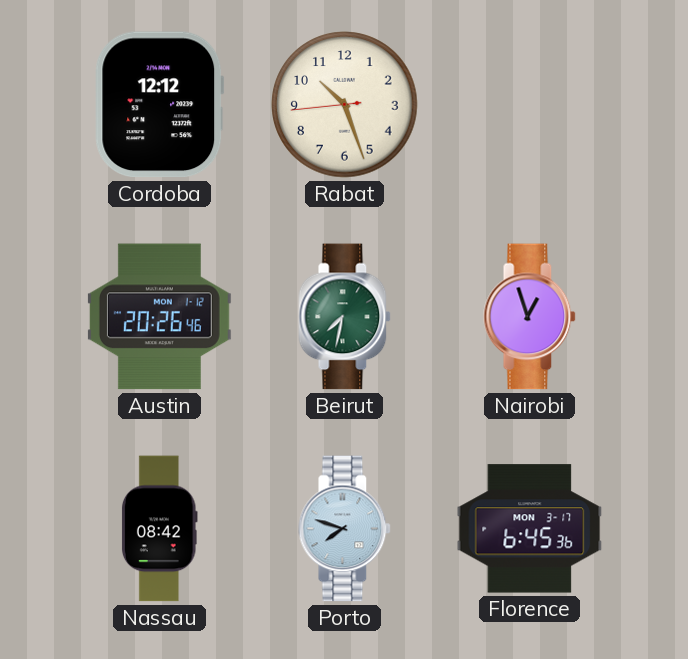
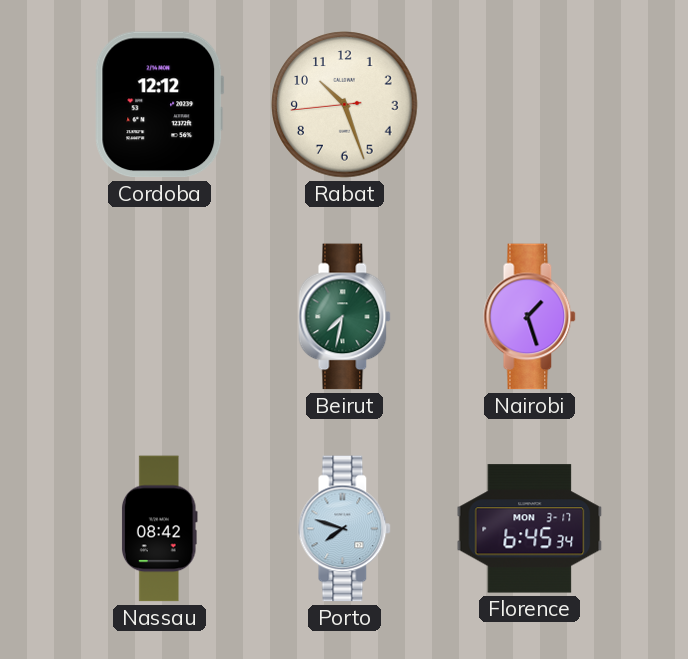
Austin: 20:26 -> none
Nairobi: 12:57 -> 1:27
Florence: 6:45:36 -> 6:45:34
